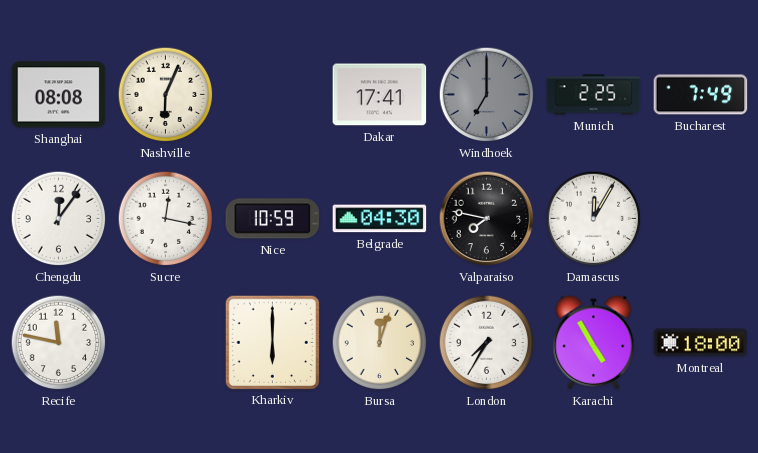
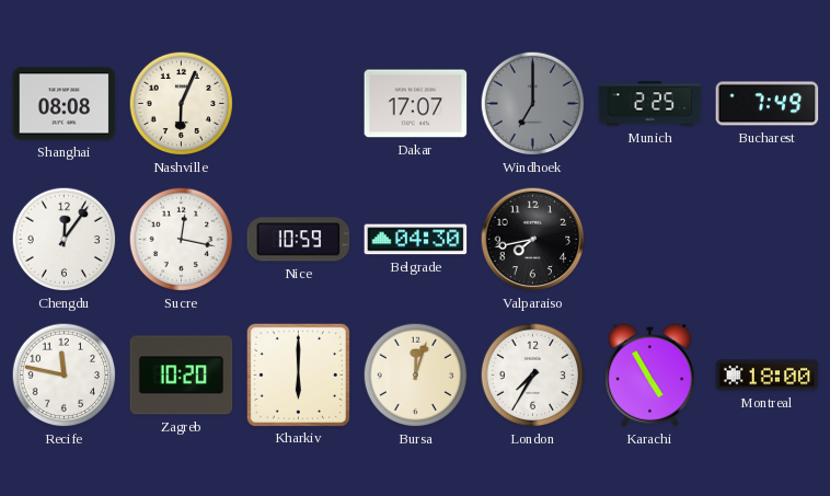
Dakar: 17:41 -> 17:07
Valparaiso: 7:47 -> 7:43
Damascus: 12:05 -> none
Zagreb: none -> 10:20
